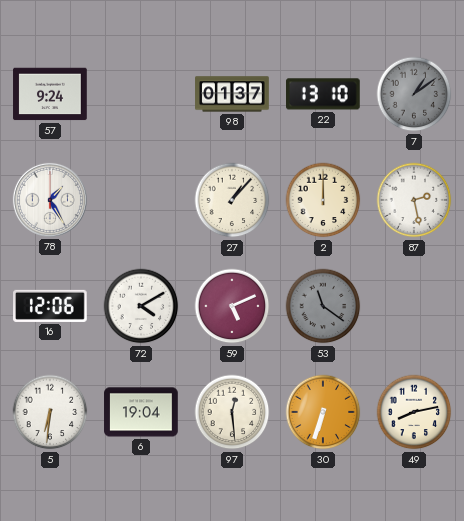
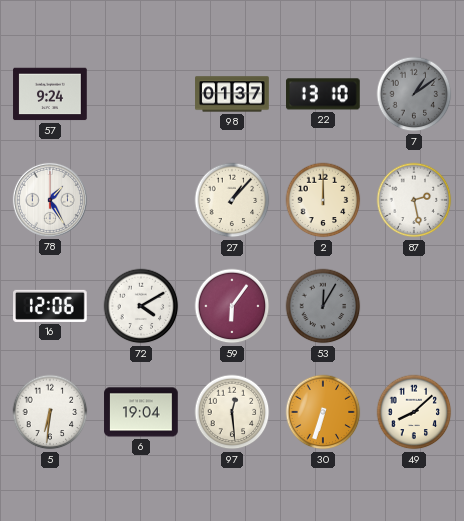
59: 5:11 -> 6:06
53: 11:21 -> 12:05
49: 8:13 -> 8:08
